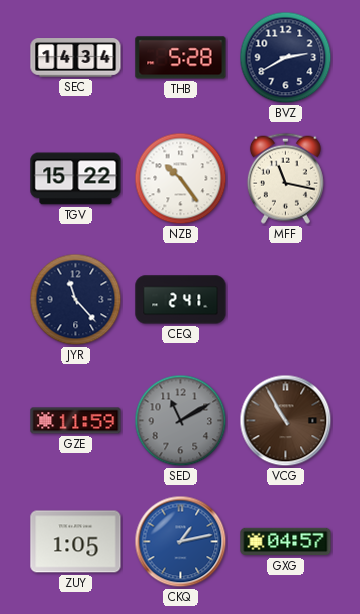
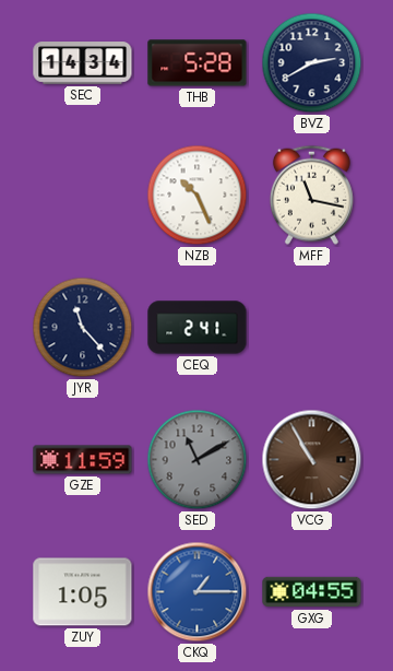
TGV: 15:22 -> none
NZB: 10:24 -> 10:26
CKQ: 1:13 -> 1:15
GXG: 04:57 -> 04:55
